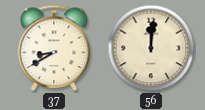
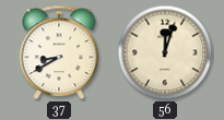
56: 12:01 -> 12:03
